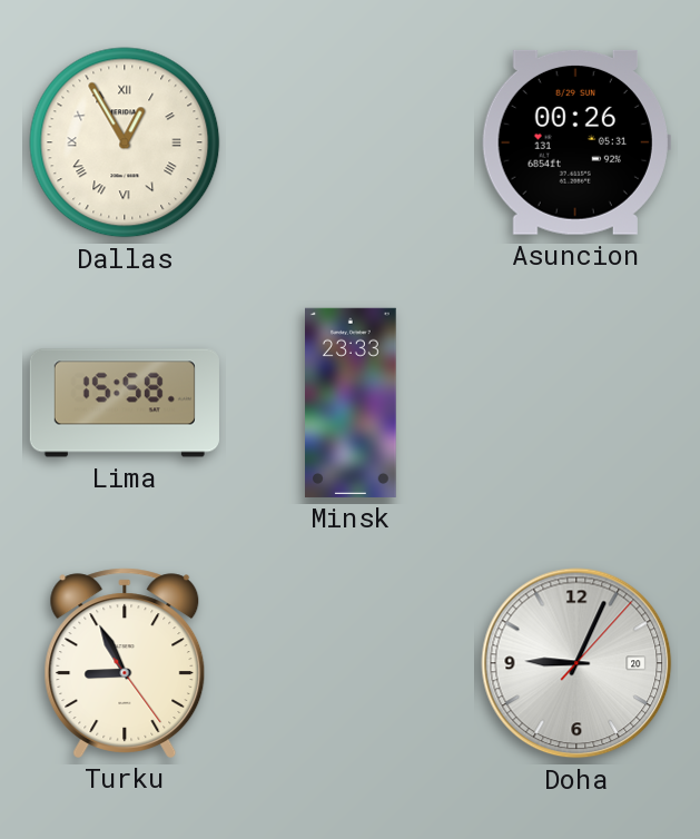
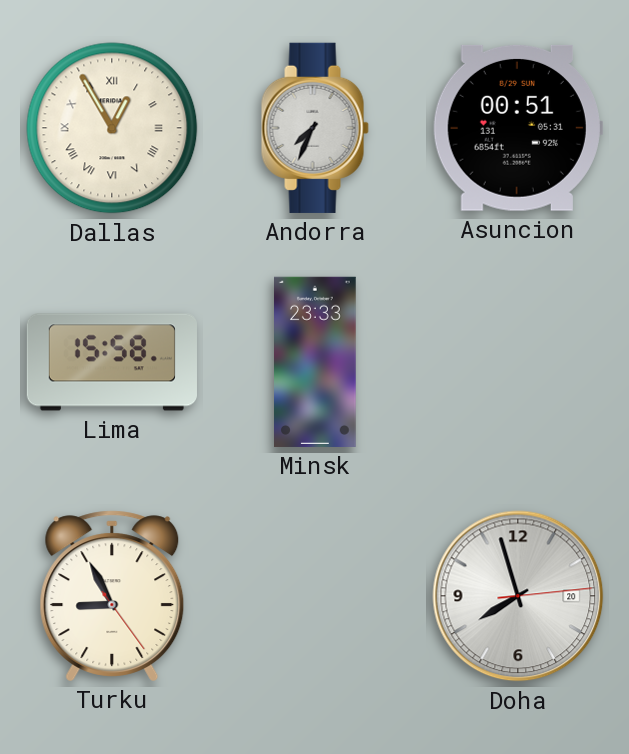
Andorra: none -> 7:34
Asuncion: 00:26 -> 00:51
Doha: 9:04 -> 7:57
